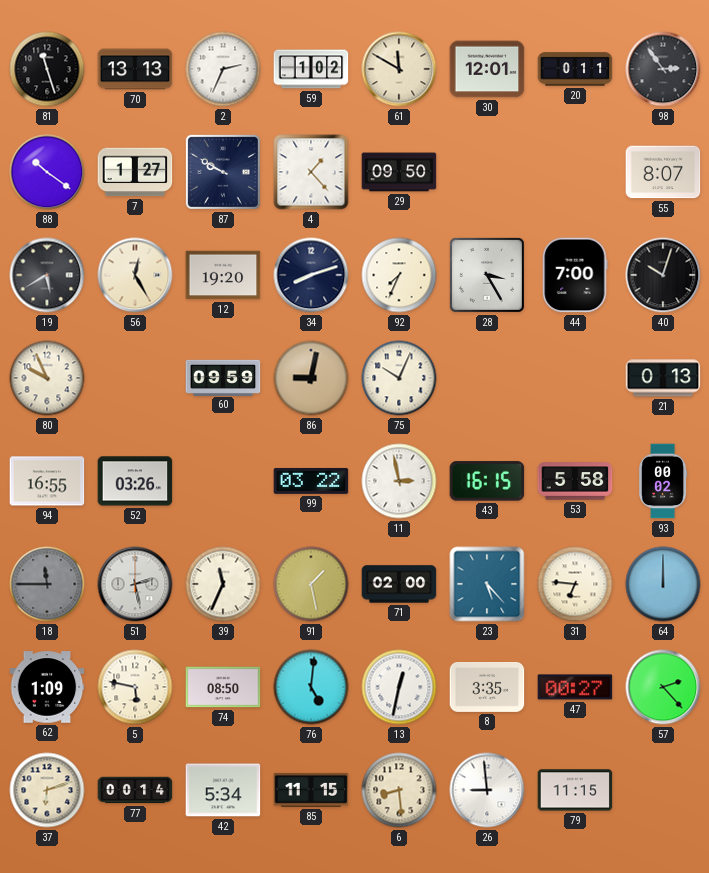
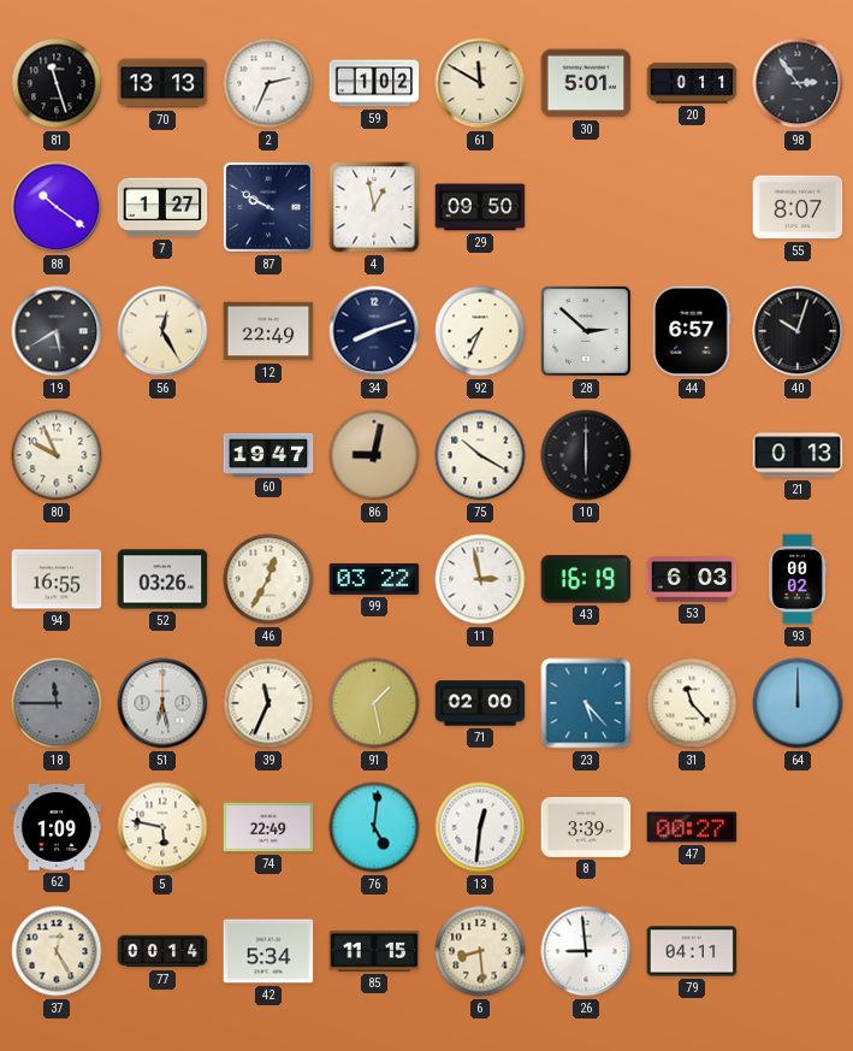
30: 12:01 -> 5:01
4: 1:23 -> 12:58
12: 19:20 -> 22:49
28: 3:25 -> 2:52
44: 7:00 -> 6:57
60: 09:59 -> 19:47
75: 10:04 -> 10:20
10: none -> 6:00
46: none -> 12:35
43: 16:15 -> 16:19
53: 5:58 -> 6:03
51: 2:28 -> 6:28
31: 6:46 -> 11:23
74: 08:50 -> 22:49
13: 12:32 -> 12:31
8: 3:35 -> 3:39
57: 2:23 -> none
37: 6:12 -> 12:25
79: 11:15 -> 04:11
